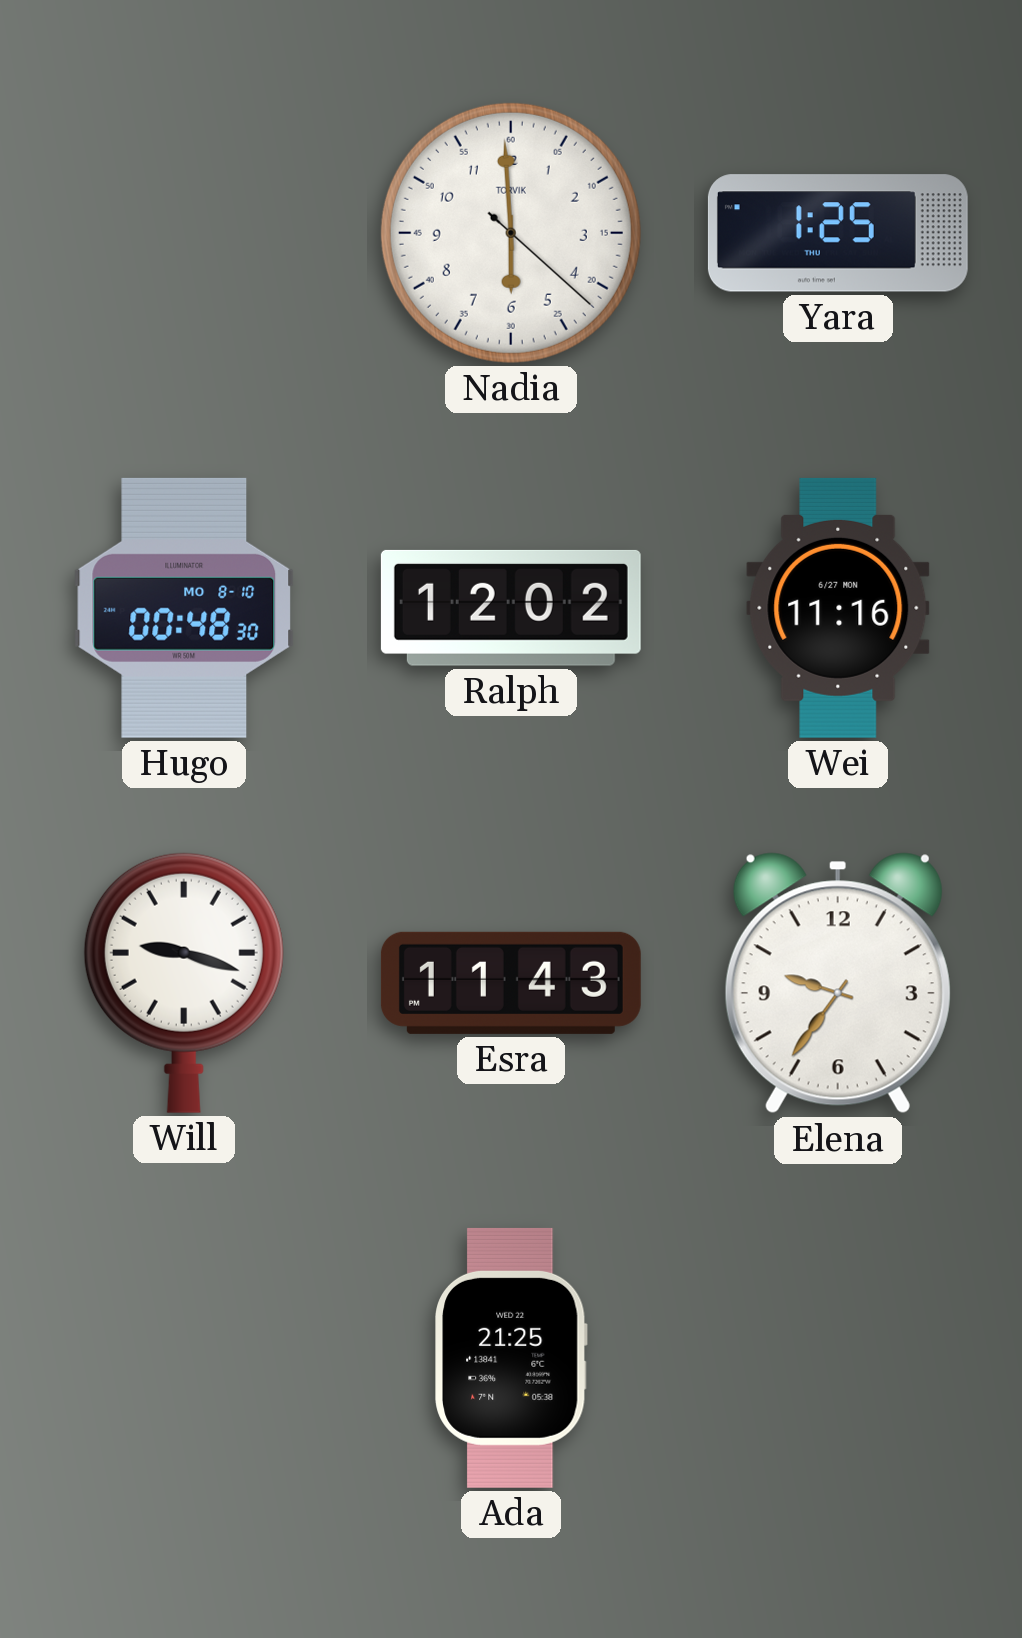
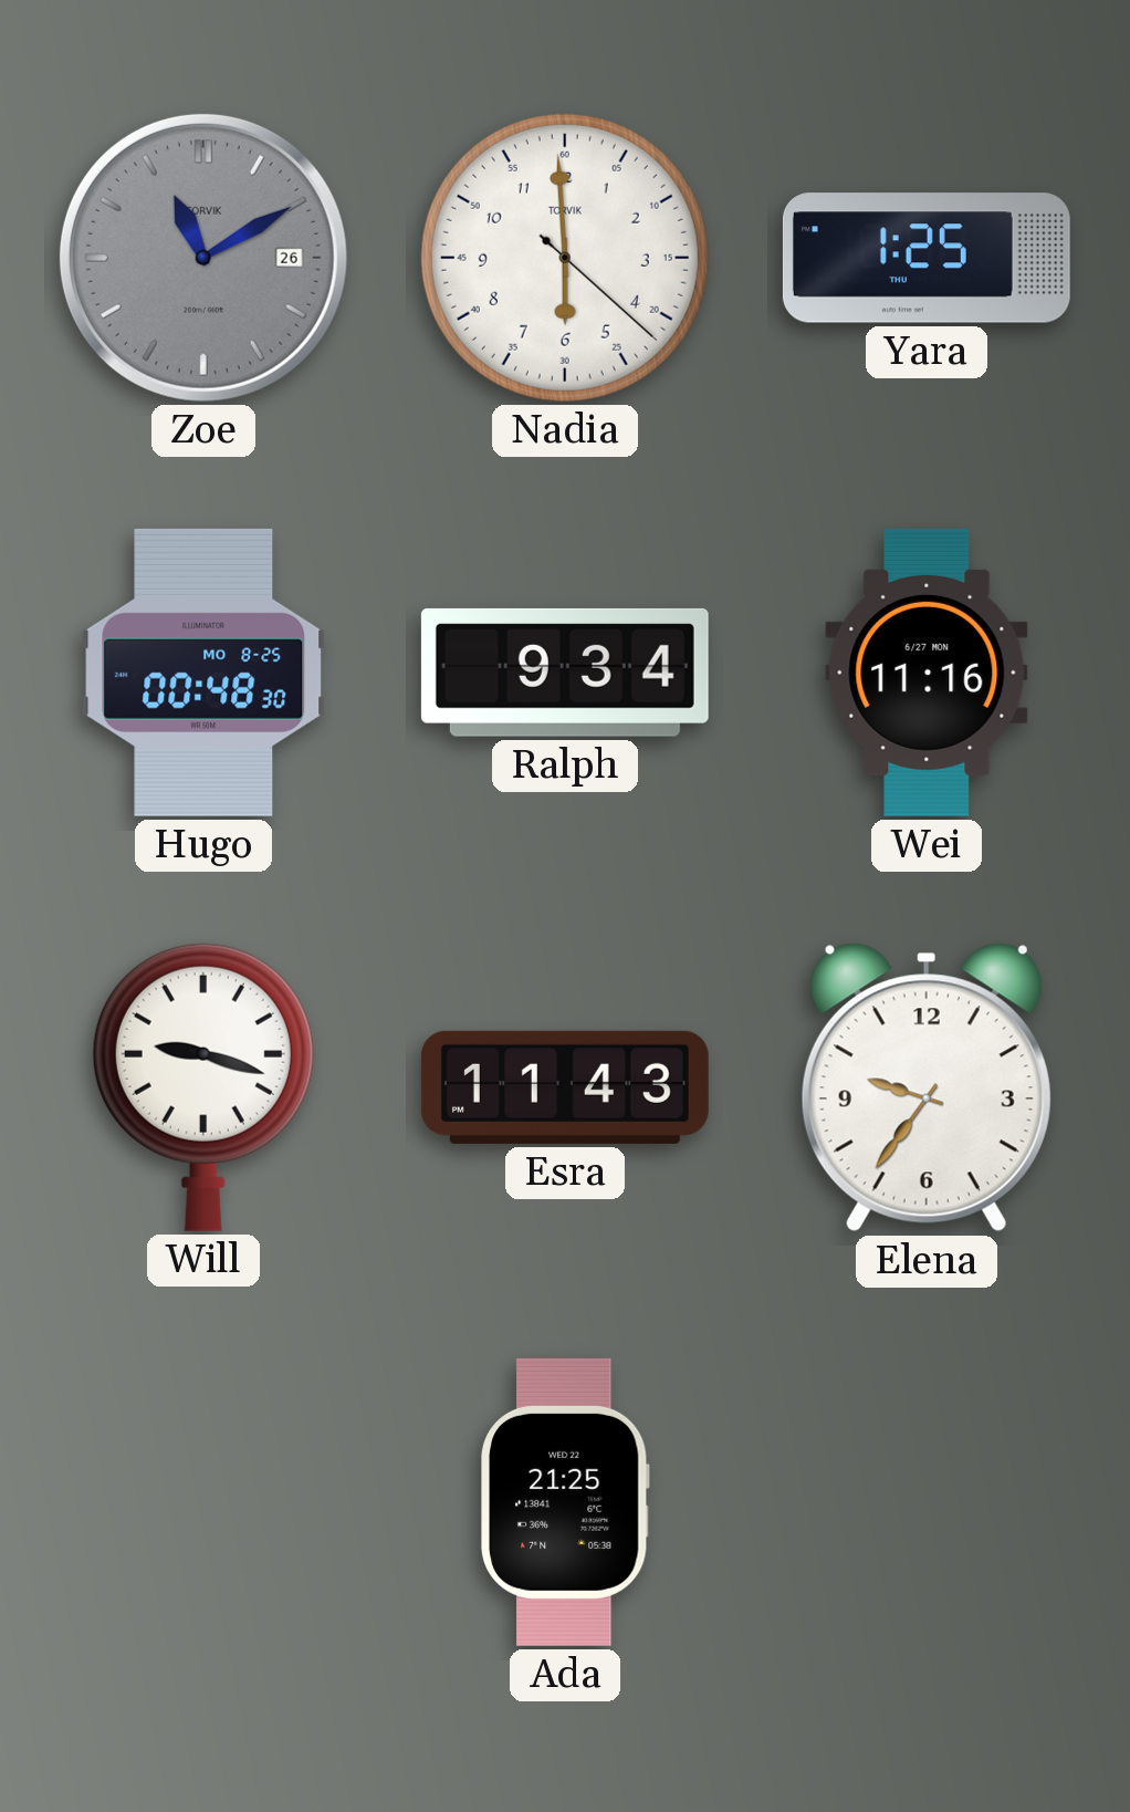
Zoe: none -> 11:10
Hugo date: MO 8-10 -> MO 8-25
Ralph: 12:02 -> 9:34
